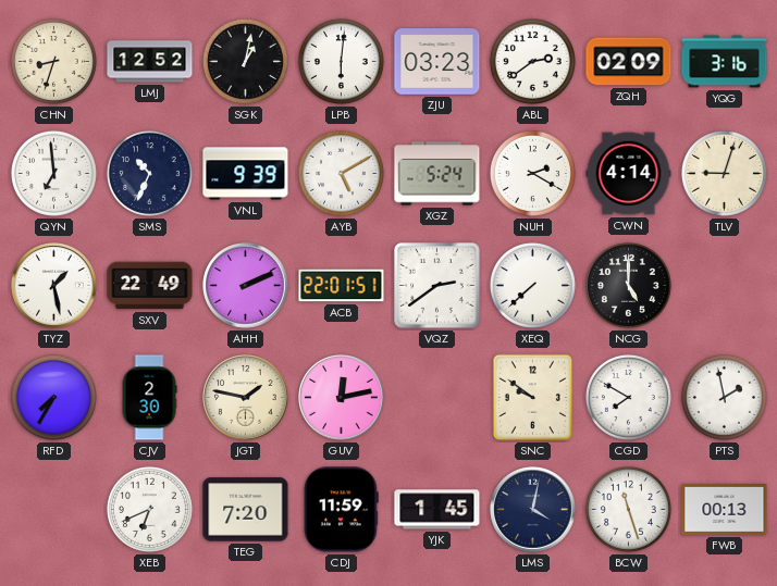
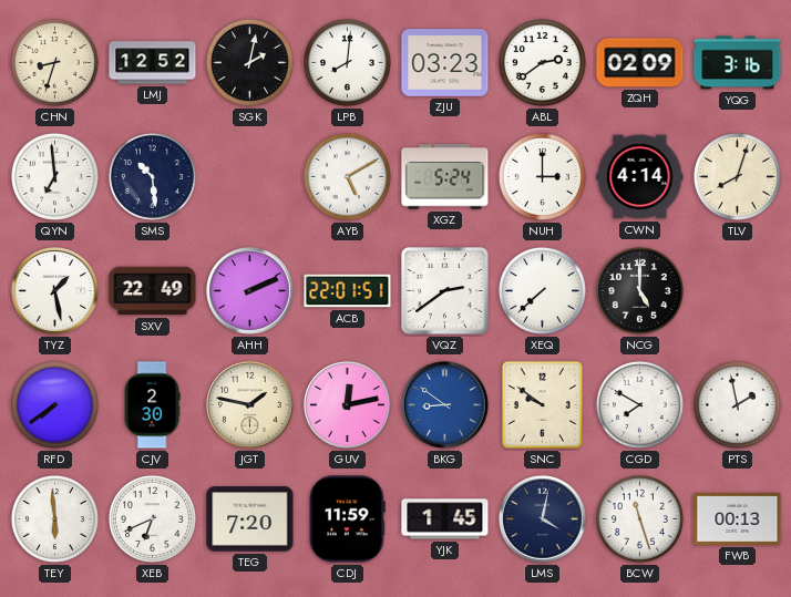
SGK: 1:02 -> 2:02
LPB: 6:01 -> 8:01
SMS: 10:34 -> 10:29
VNL: 9:39 -> none
NUH: 2:20 -> 3:00
TLV: 9:03 -> 8:03
RFD: 7:35 -> 7:39
BKG: none -> 8:51
TEY: none -> 5:59
